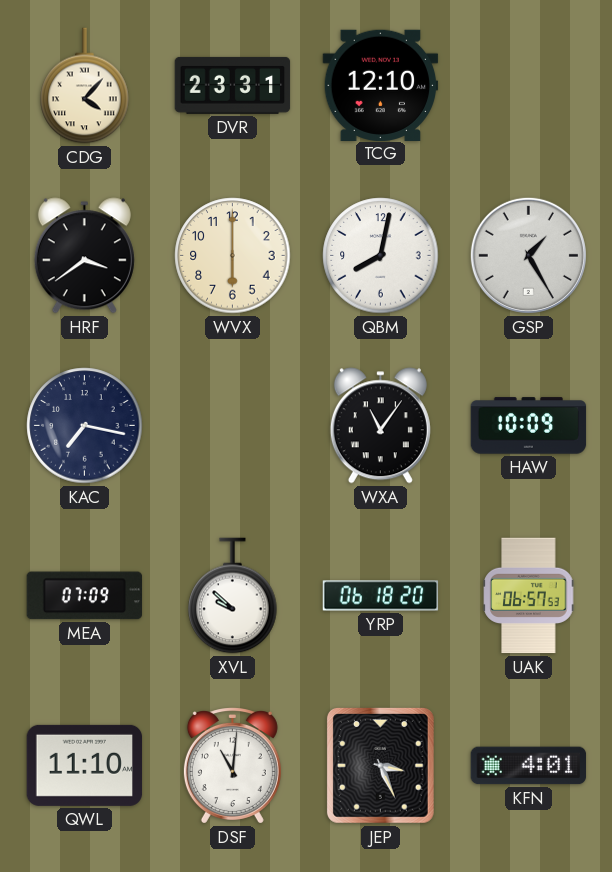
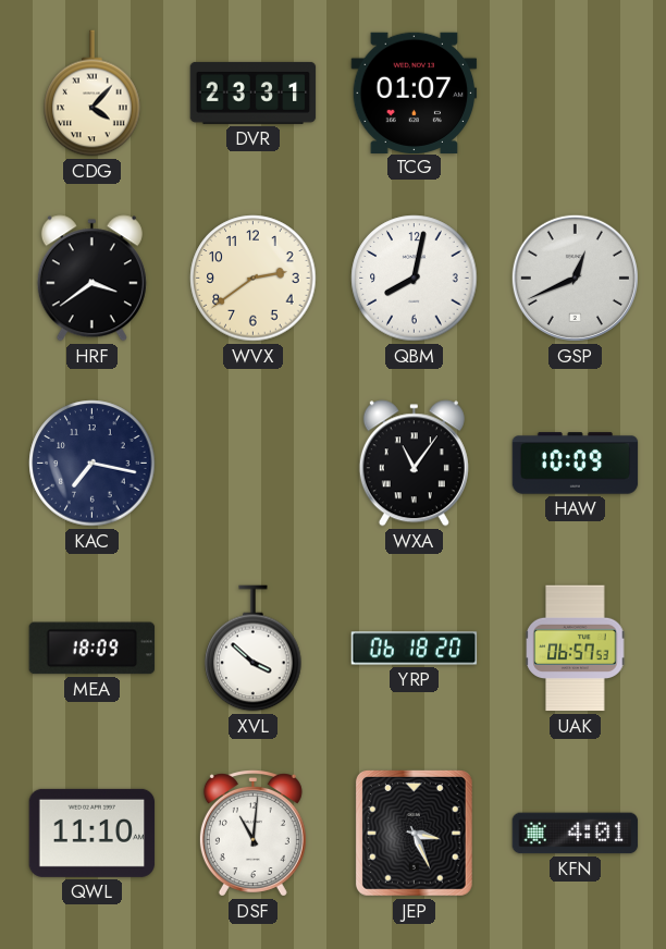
TCG: 12:10 -> 01:07
WVX: 6:00 -> 2:39
GSP: 1:25 -> 12:41
MEA: 07:09 -> 18:09
XVL: 9:52 -> 3:52
